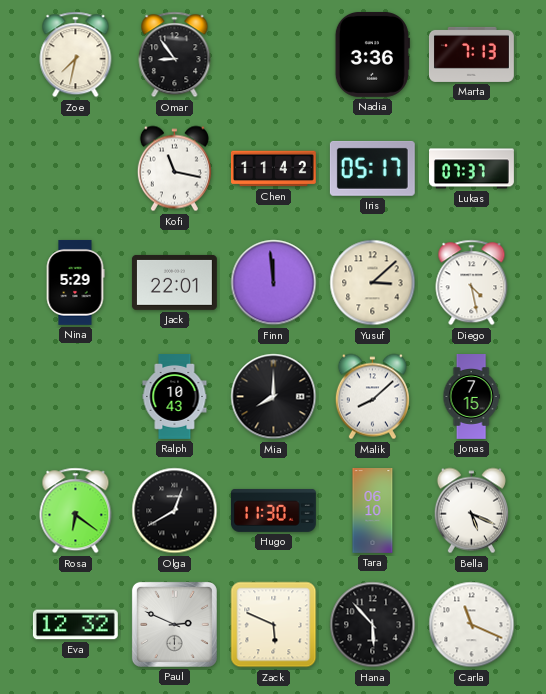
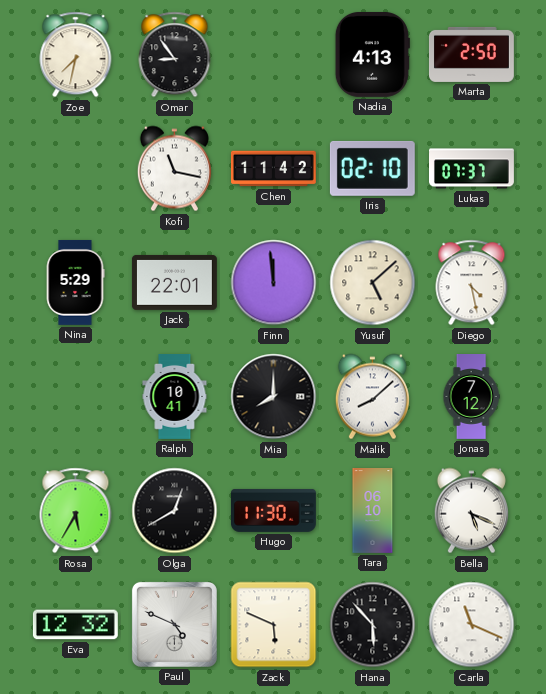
Nadia: 3:36 -> 4:13
Marta: 7:13 -> 2:50
Iris: 05:17 -> 02:10
Yusuf: 3:08 -> 5:08
Ralph: 10:43 -> 10:41
Jonas: 7:15 -> 7:12
Rosa: 6:21 -> 5:35
Paul: 2:49 -> 4:49
